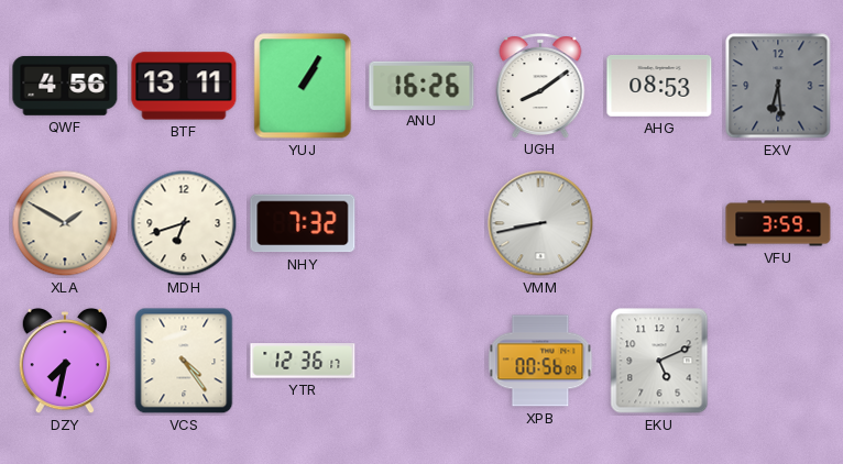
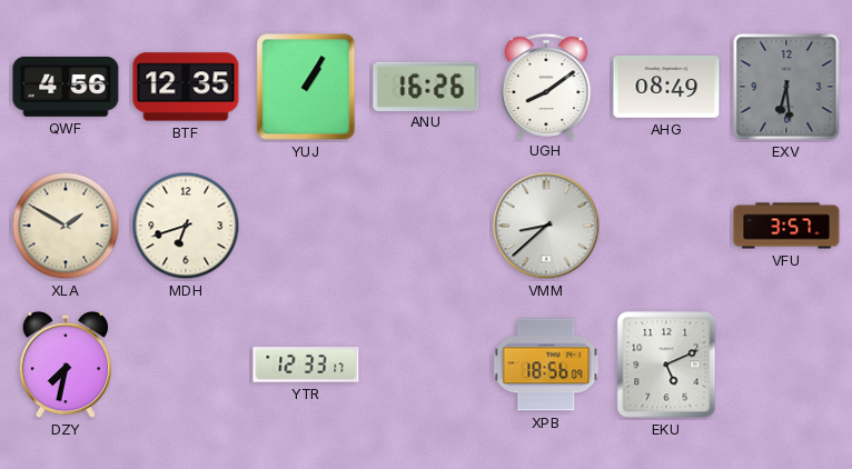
BTF: 13:11 -> 12:35
AHG: 08:53 -> 08:49
NHY: 7:32 -> none
VMM: 8:43 -> 8:38
VFU: 3:59 -> 3:57
VCS: 4:24 -> none
YTR: 12:36 -> 12:33
XPB: 00:56 -> 18:56
